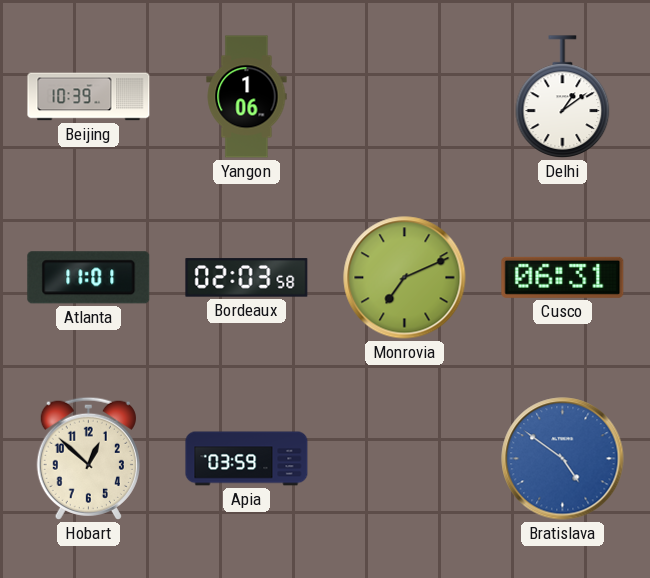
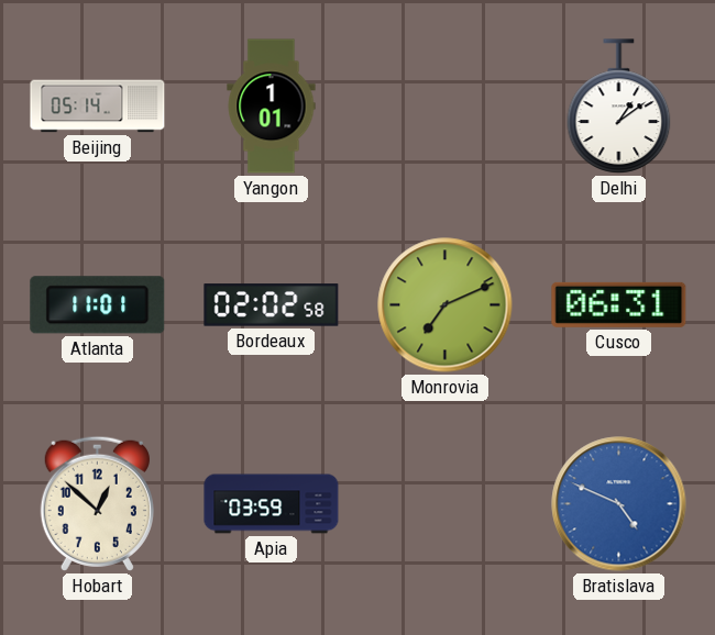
Beijing: 10:39 -> 05:14
Yangon: 1:06 -> 1:01
Bordeaux: 02:03 -> 02:02
Bratislava: 4:51 -> 4:49
